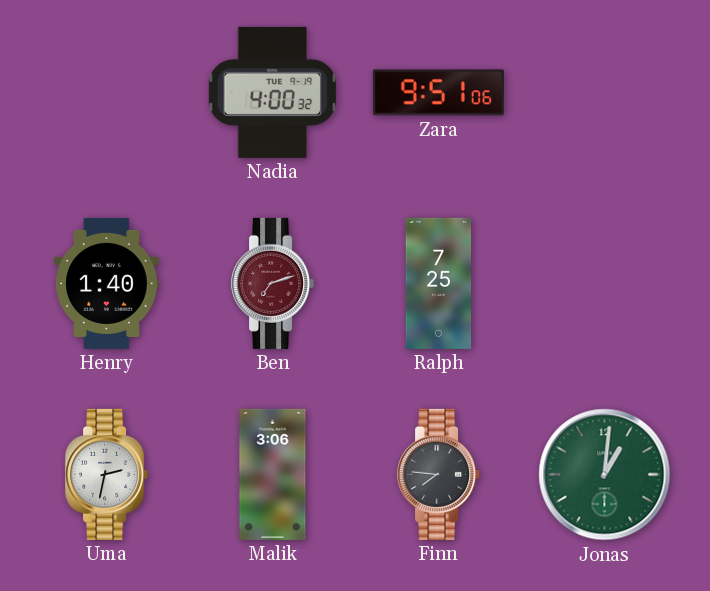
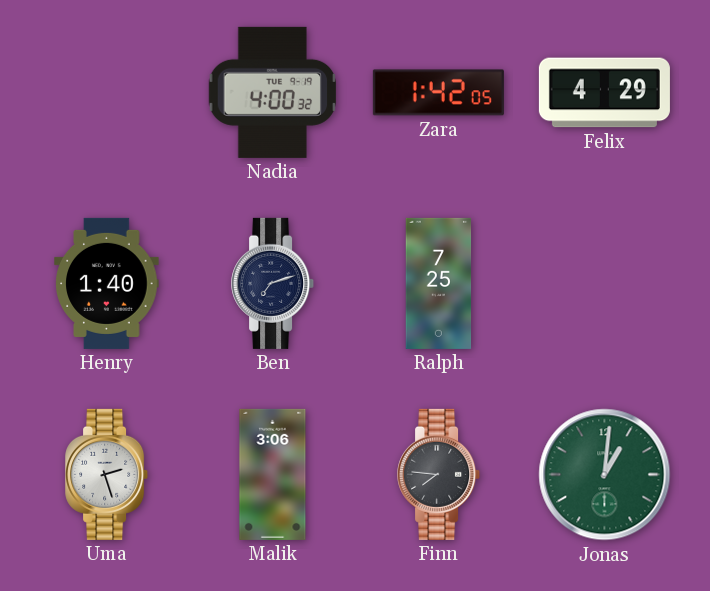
Zara: 9:51 -> 1:42
Felix: none -> 4:29
Ben dial: burgundy -> navy
Uma: 2:32 -> 2:27
